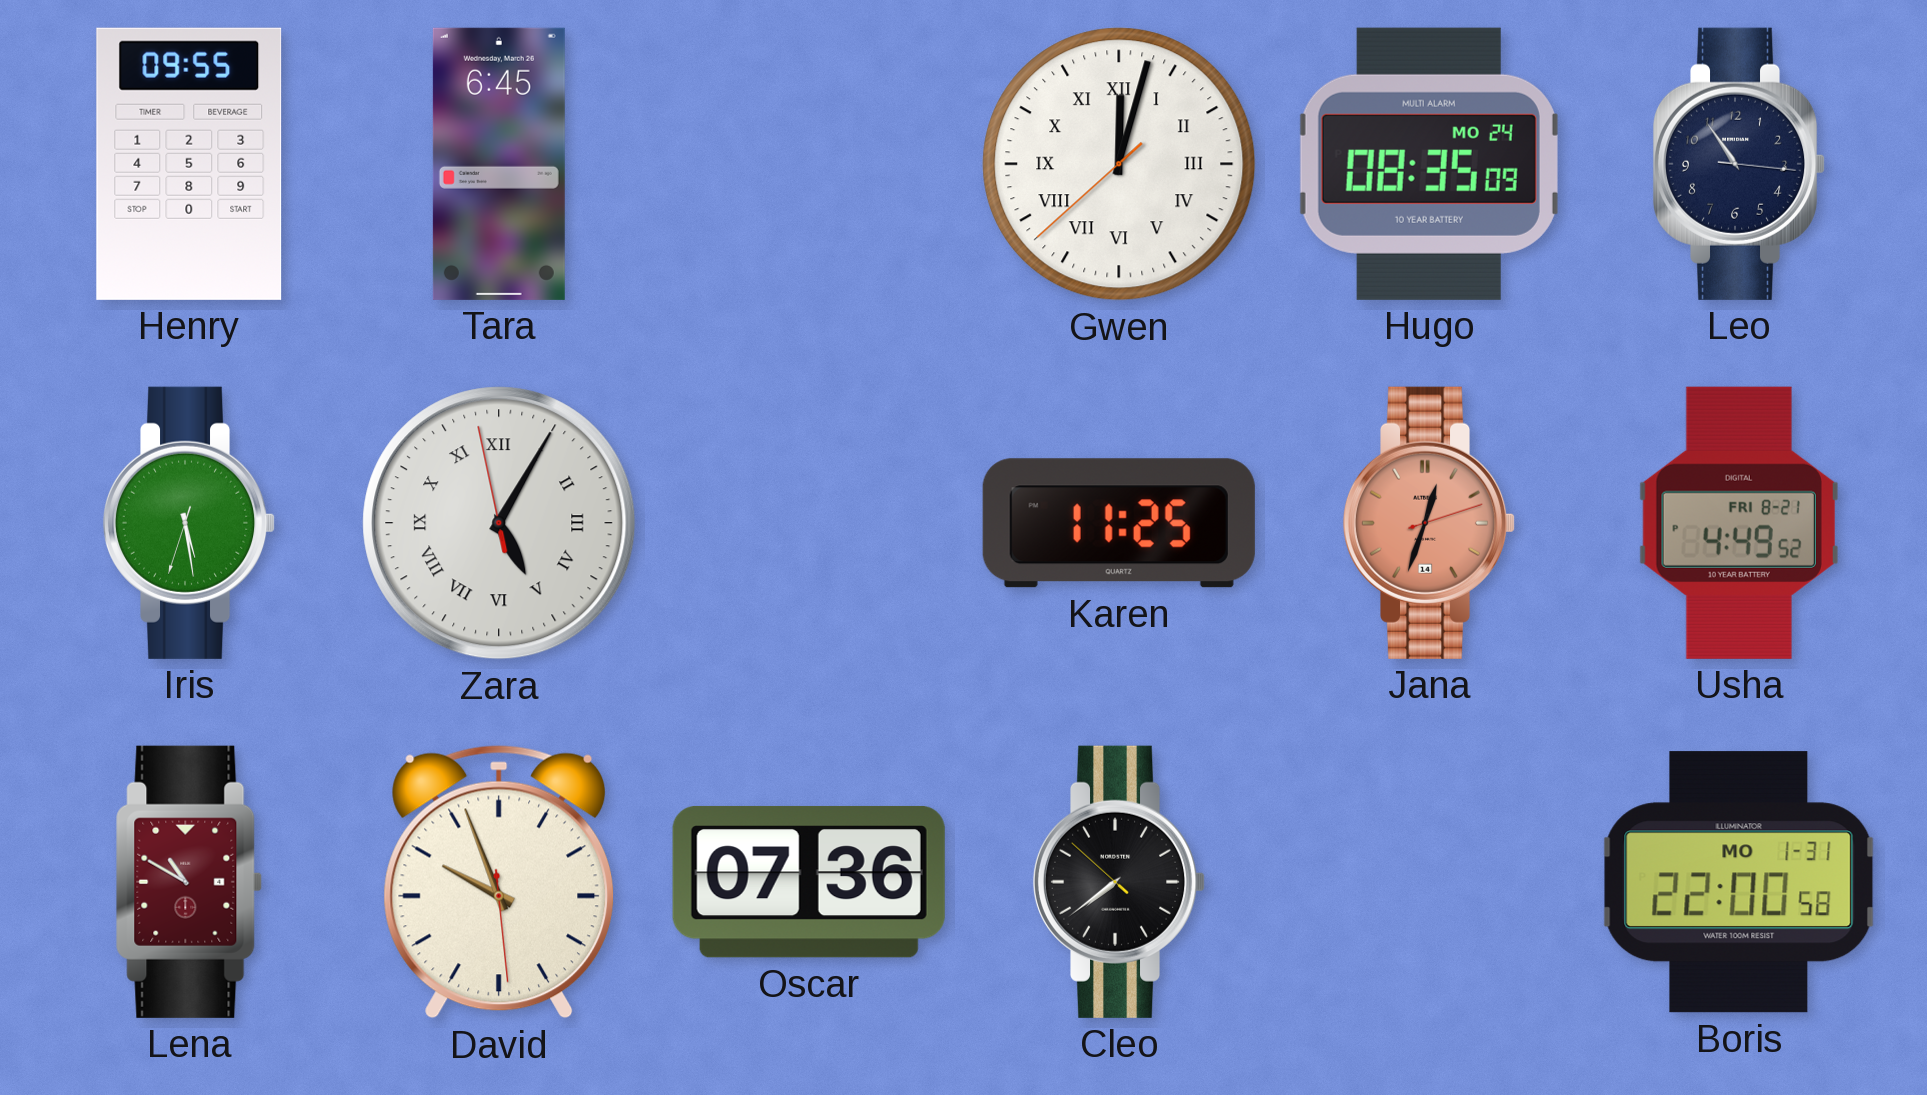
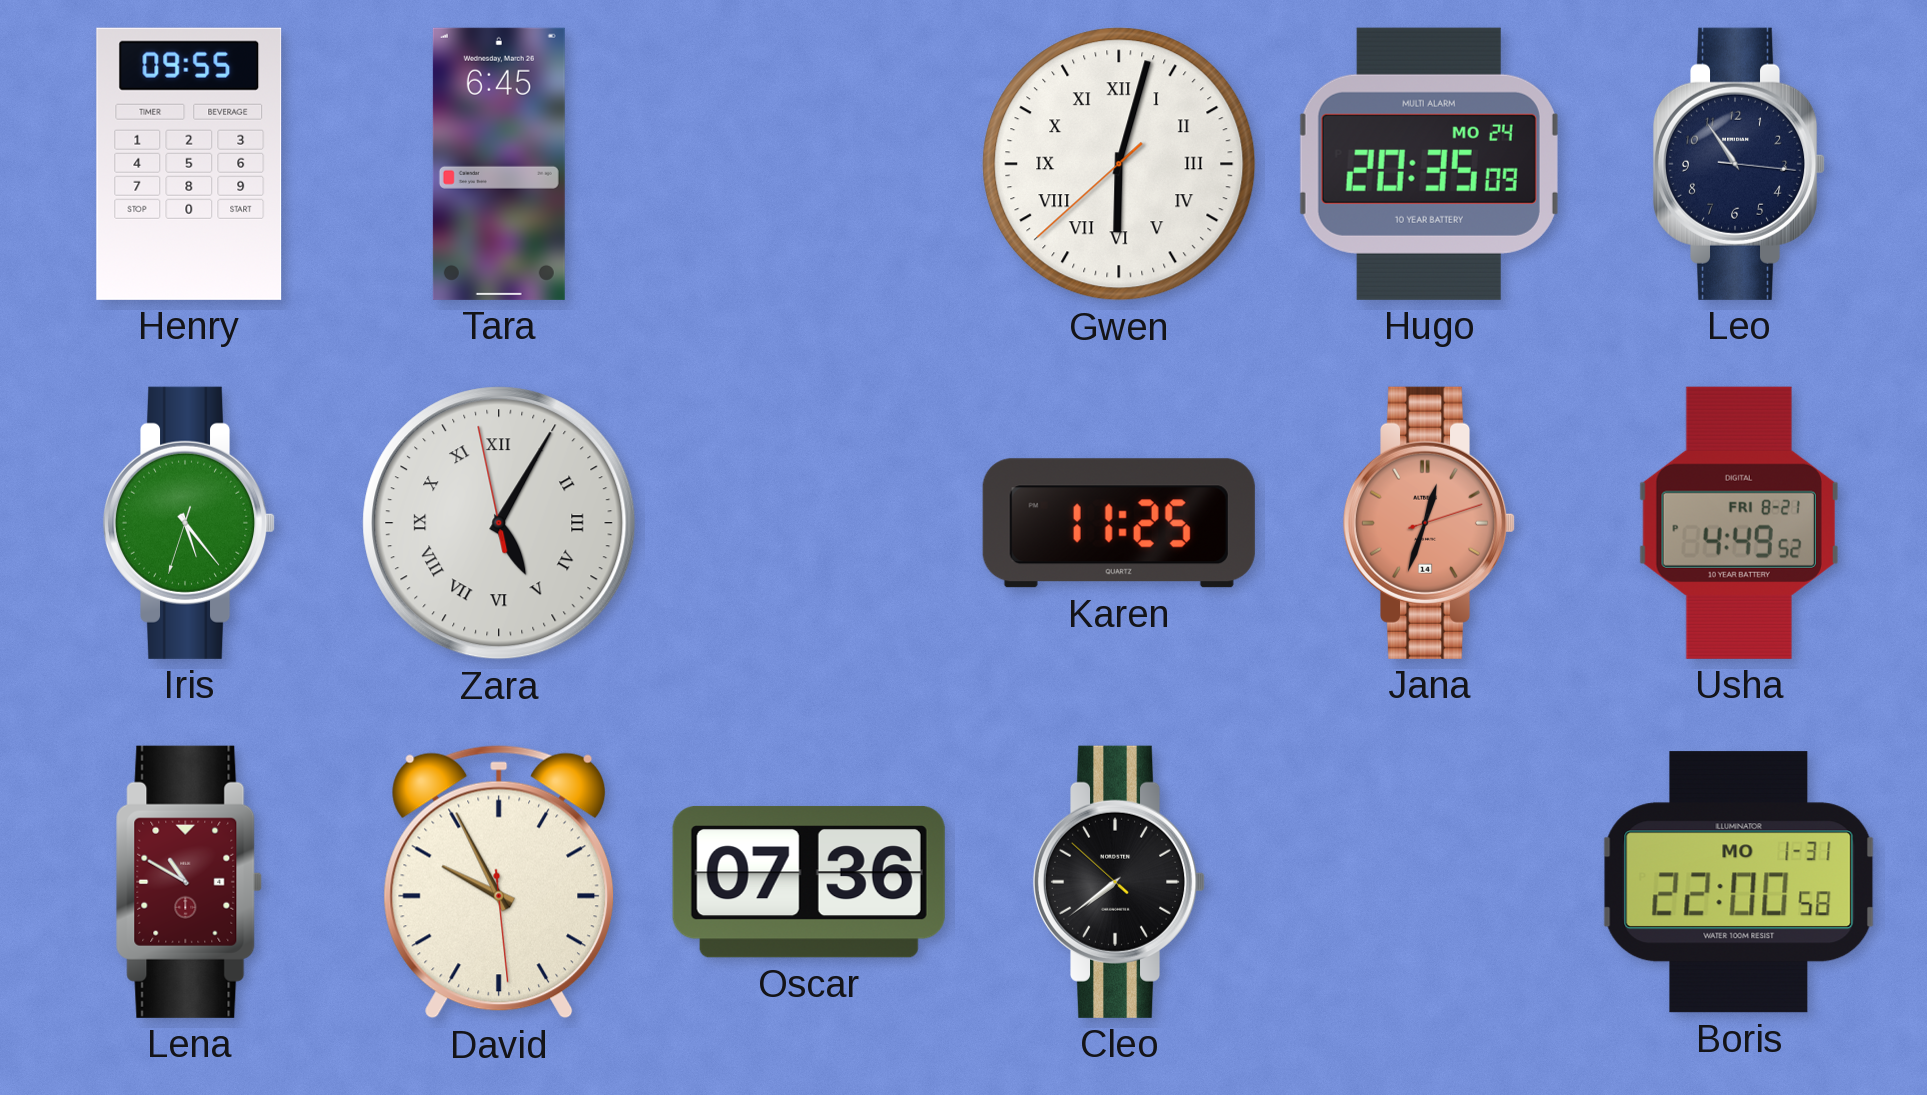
Gwen: 12:02 -> 6:02
Hugo: 08:35 -> 20:35
Iris: 5:28 -> 5:23
David: 9:56 -> 9:55
